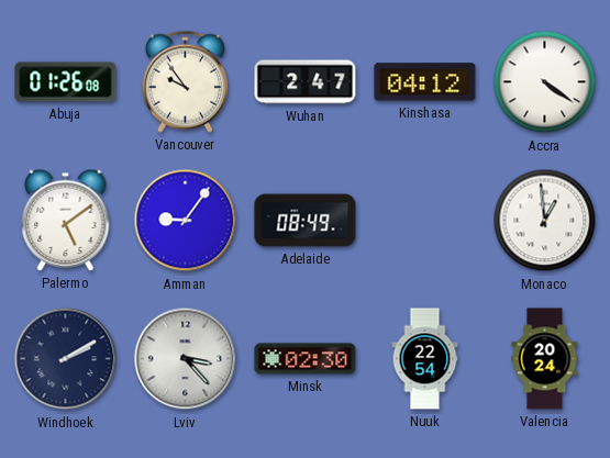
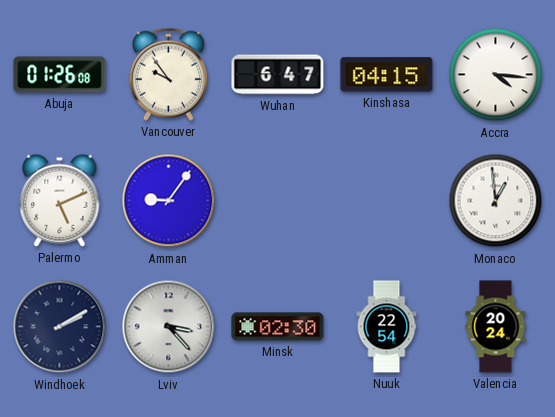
Wuhan: 2:47 -> 6:47
Kinshasa: 04:12 -> 04:15
Accra: 4:21 -> 4:16
Palermo: 5:09 -> 5:11
Adelaide: 08:49 -> none
